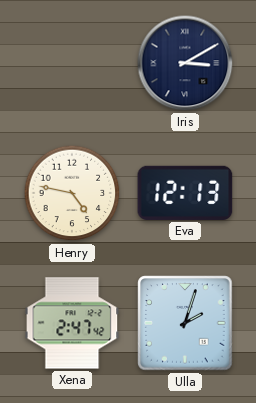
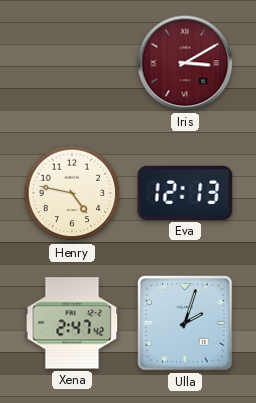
Iris dial: navy -> burgundy
